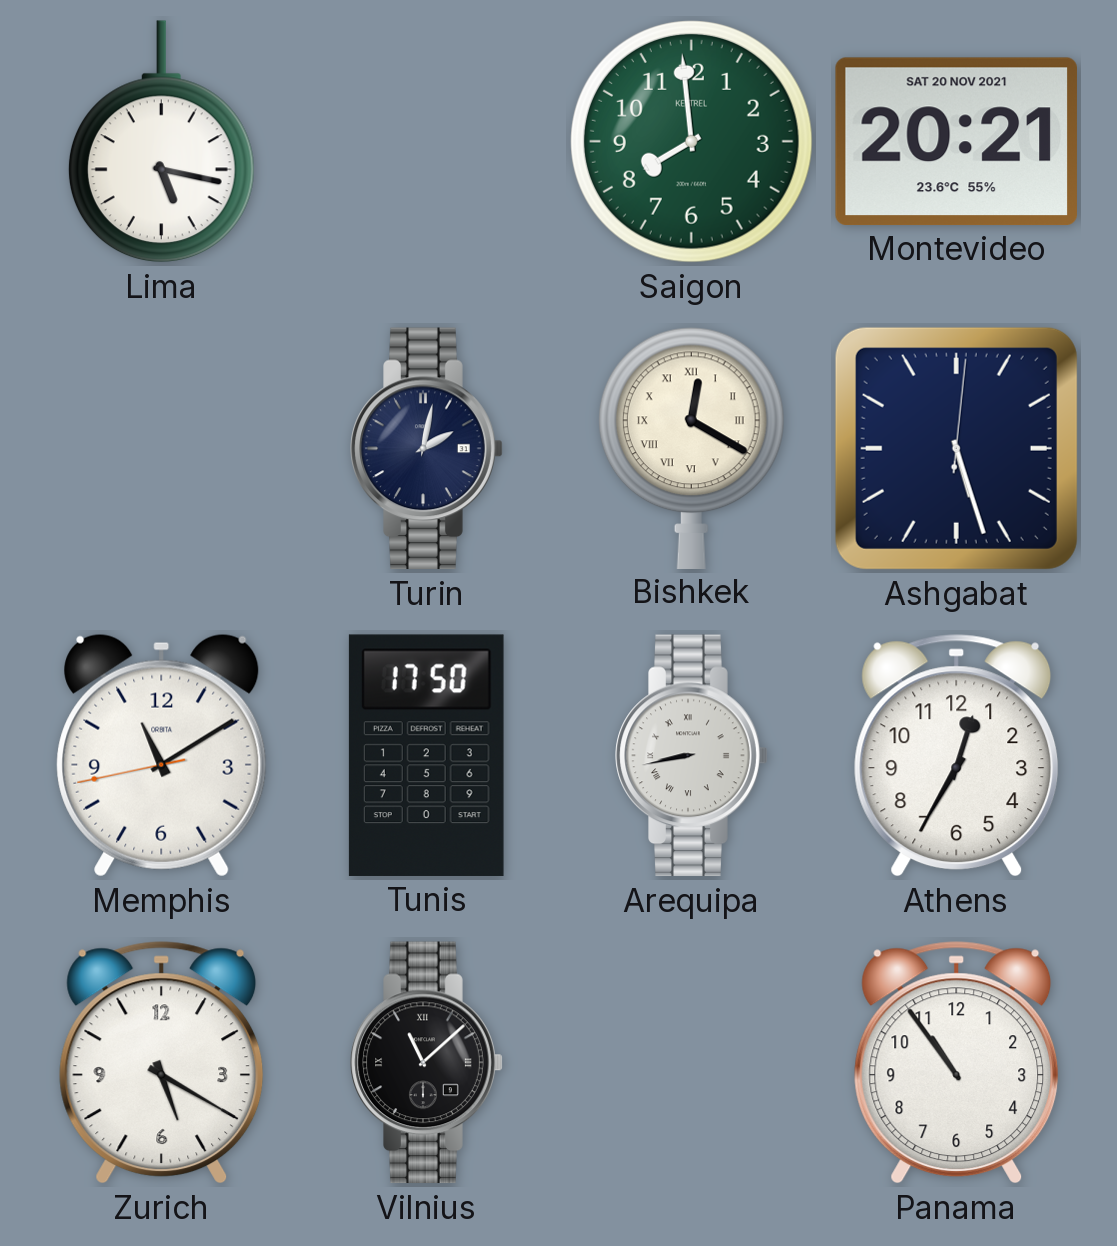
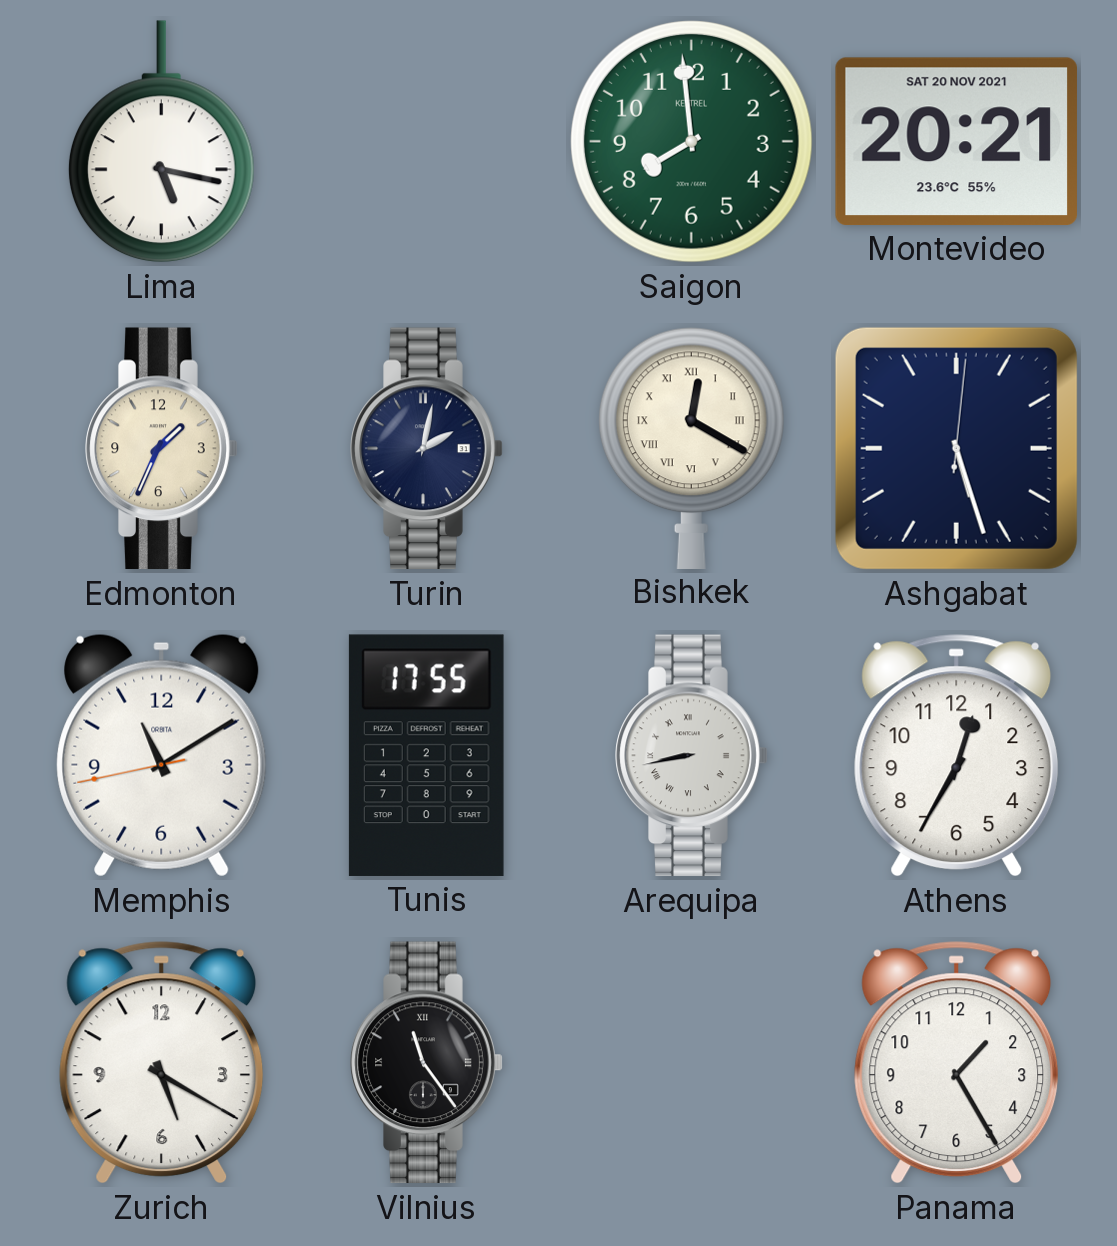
Edmonton: none -> 1:34
Tunis: 17:50 -> 17:55
Vilnius: 11:08 -> 11:24
Panama: 10:54 -> 1:25
